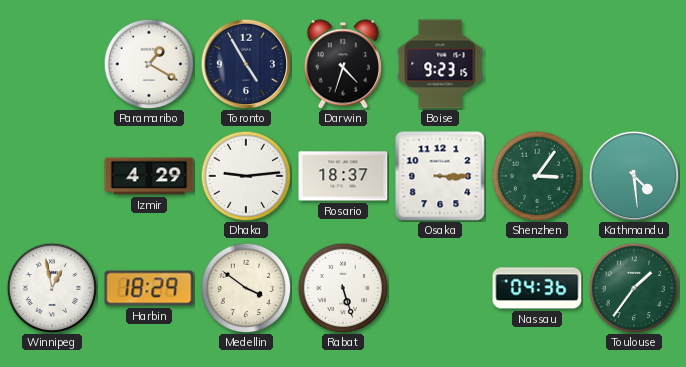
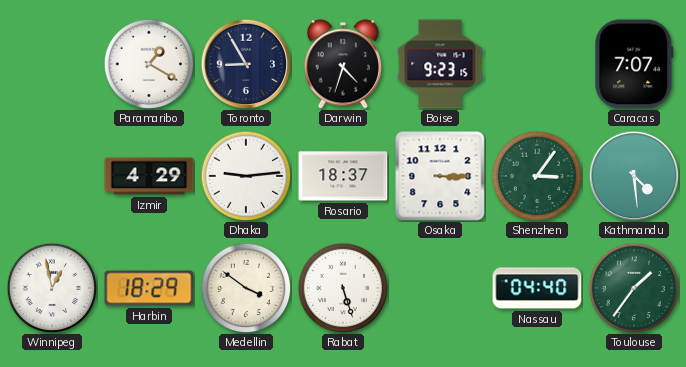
Toronto: 4:55 -> 8:55
Caracas: none -> 7:07
Nassau: 04:36 -> 04:40
